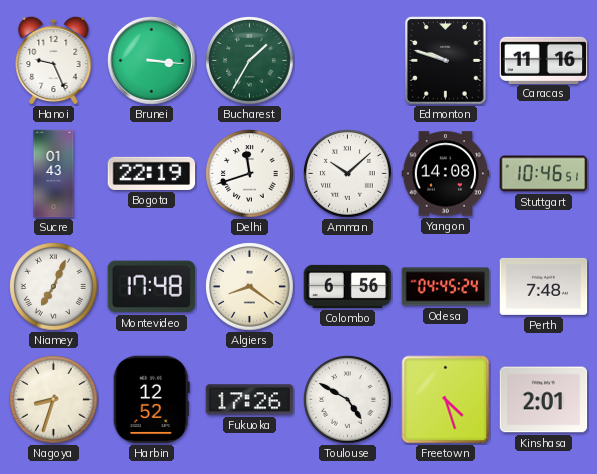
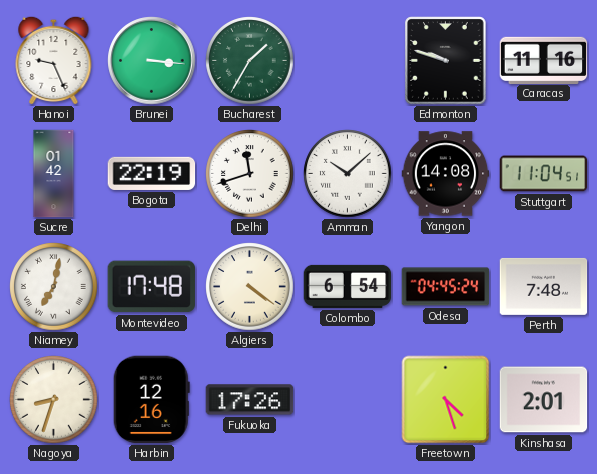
Sucre: 01:43 -> 01:42
Stuttgart: 10:46 -> 11:04
Niamey: 7:04 -> 7:02
Algiers: 8:21 -> 4:21
Colombo: 6:56 -> 6:54
Harbin: 12:52 -> 12:16
Toulouse: 4:50 -> none
